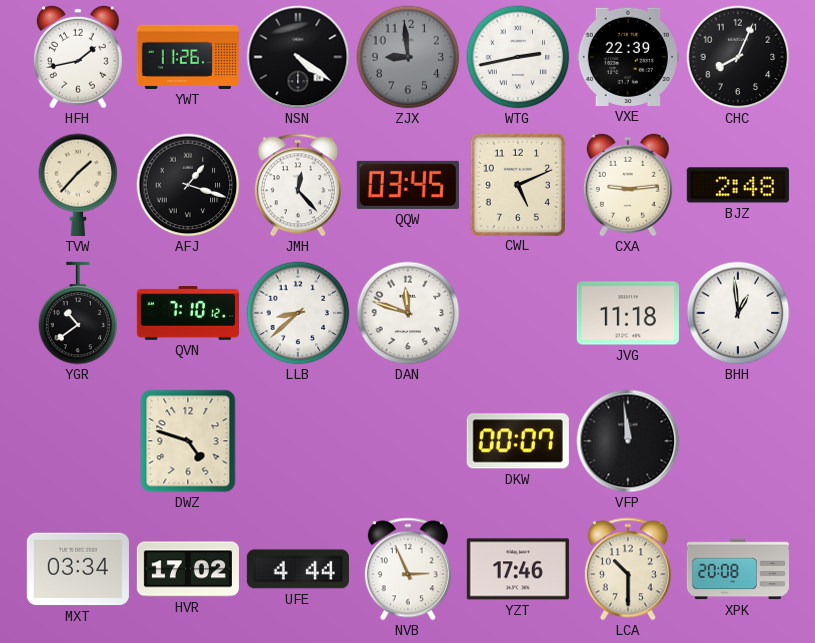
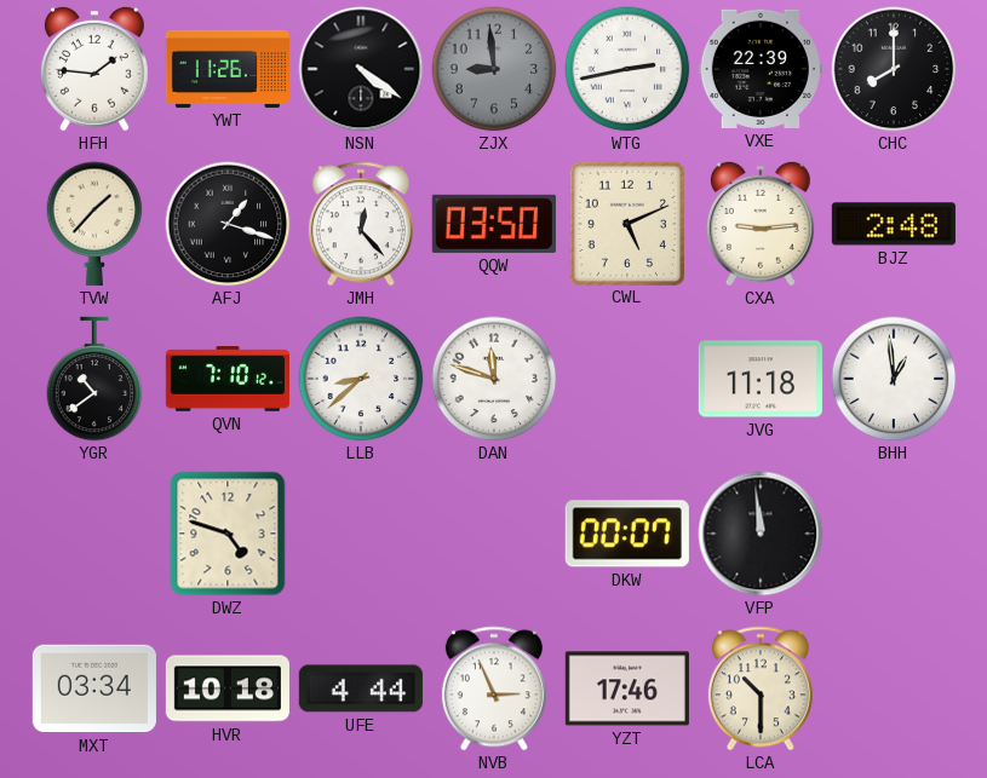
HFH: 1:43 -> 1:46
CHC: 8:04 -> 8:00
QQW: 03:45 -> 03:50
HVR: 17:02 -> 10:18
XPK: 20:08 -> none
